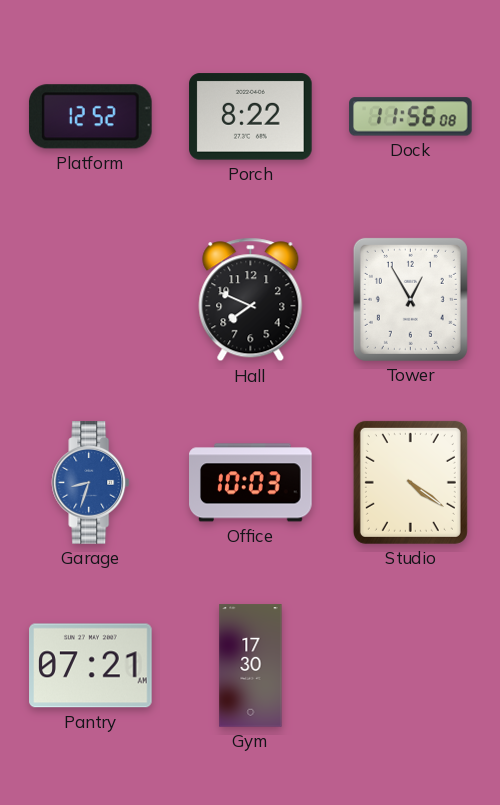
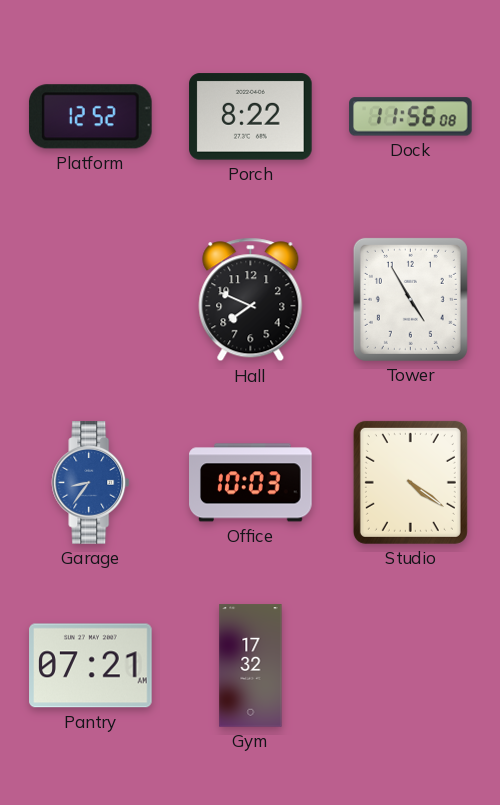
Tower: 12:55 -> 4:55
Garage: 8:33 -> 8:36
Gym: 17:30 -> 17:32
